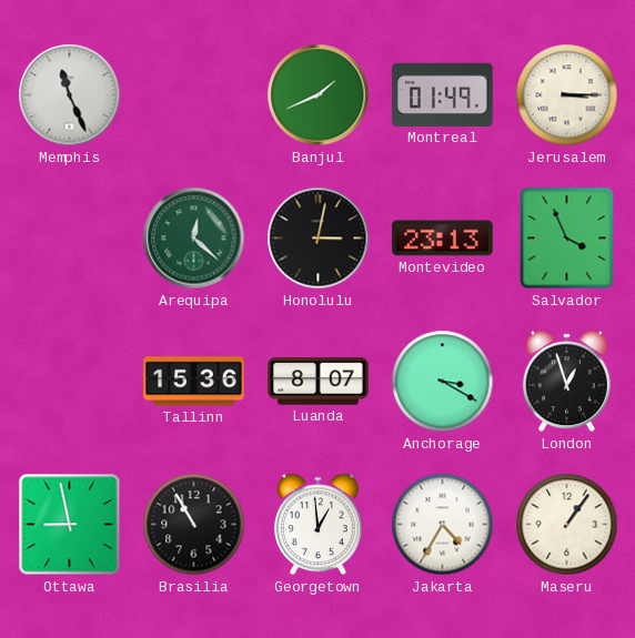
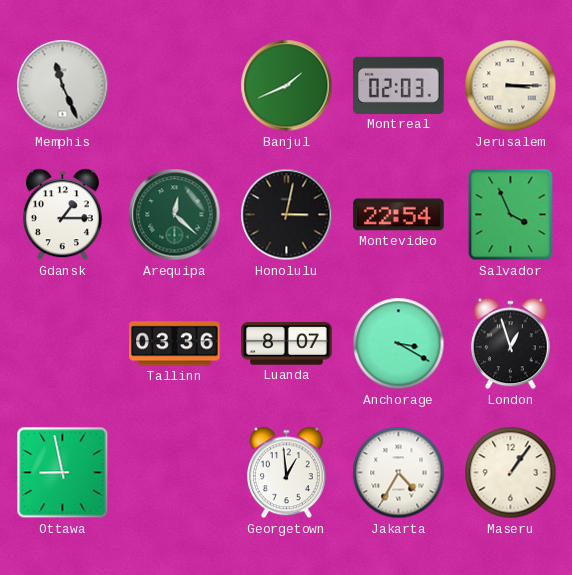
Montreal: 01:49 -> 02:03
Gdansk: none -> 1:15
Montevideo: 23:13 -> 22:54
Tallinn: 15:36 -> 03:36
Brasilia: 10:55 -> none
